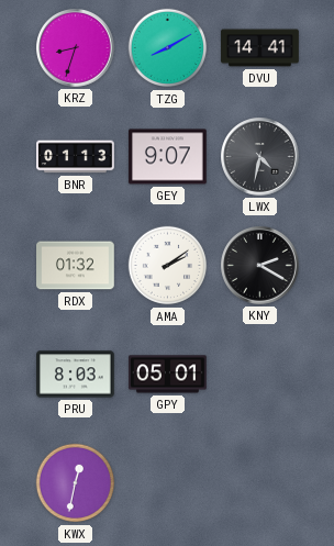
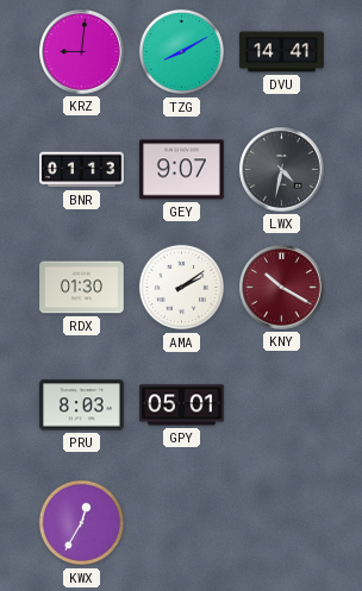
KRZ: 8:33 -> 9:01
RDX: 01:32 -> 01:30
KNY: 2:20 -> 10:20
KNY dial: black -> burgundy
KWX: 12:32 -> 12:35
